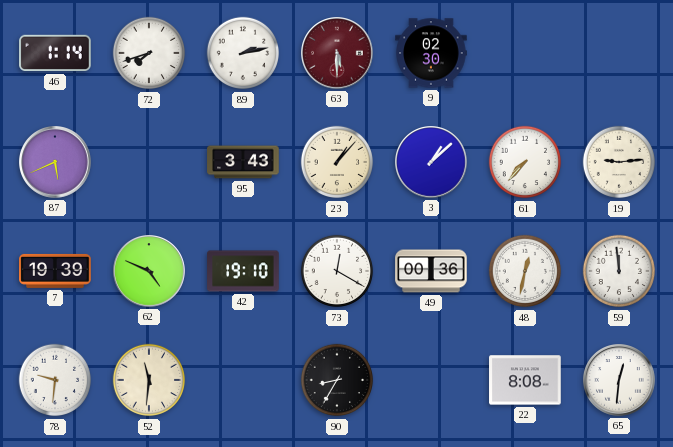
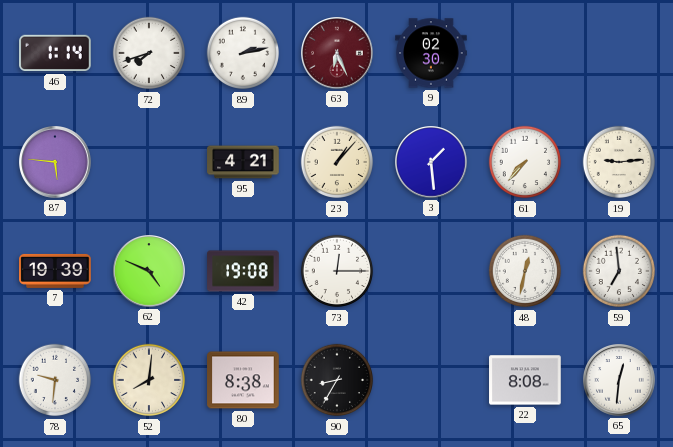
63: 5:30 -> 6:26
87: 5:41 -> 5:46
95: 3:43 -> 4:21
3: 1:08 -> 1:29
42: 19:10 -> 19:08
73: 12:20 -> 12:15
49: 00:36 -> none
59: 11:59 -> 6:59
52: 11:31 -> 8:01
80: none -> 8:38
